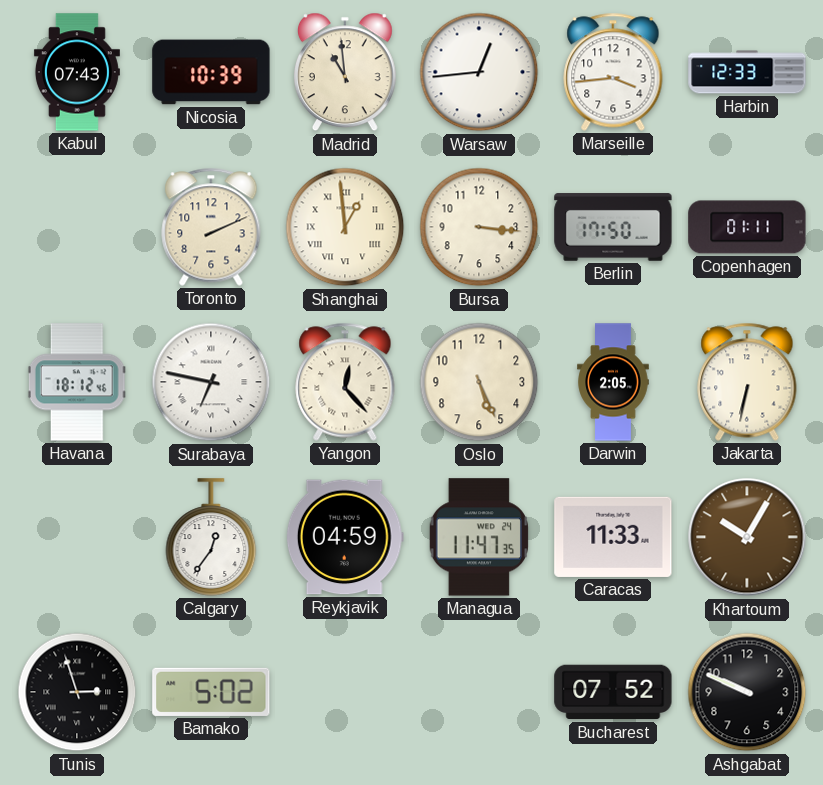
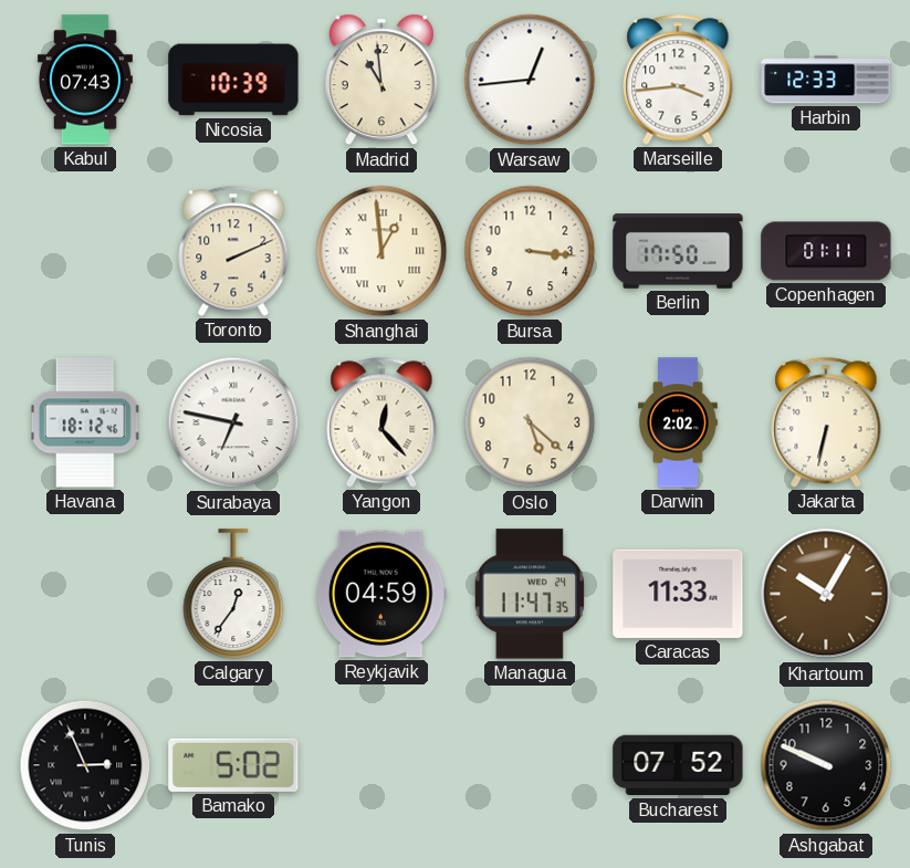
Oslo: 5:26 -> 5:22
Darwin: 2:05 -> 2:02
Tunis: 2:57 -> 2:56
